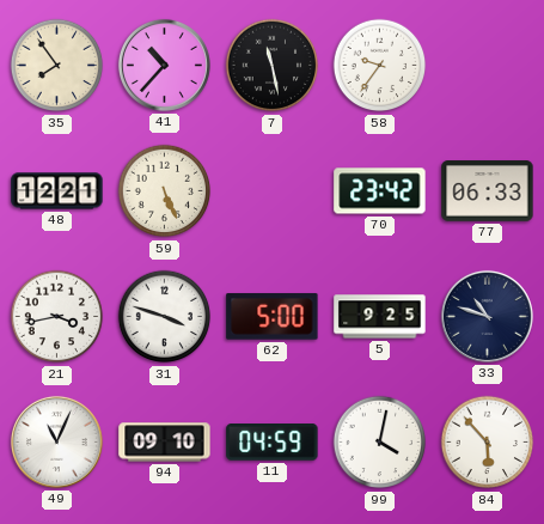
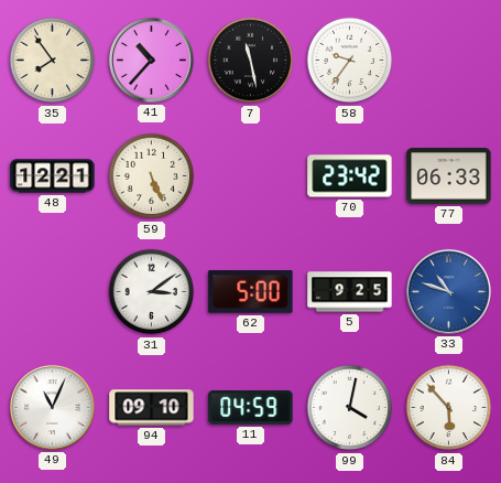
21: 3:43 -> none
31: 3:48 -> 3:09
33 dial: navy -> blue
